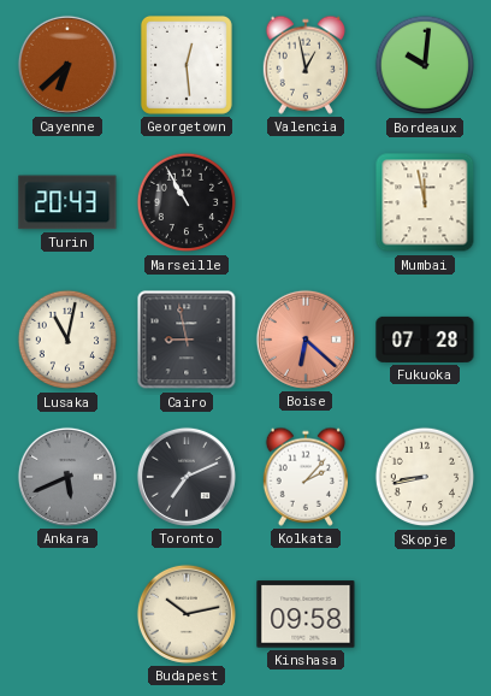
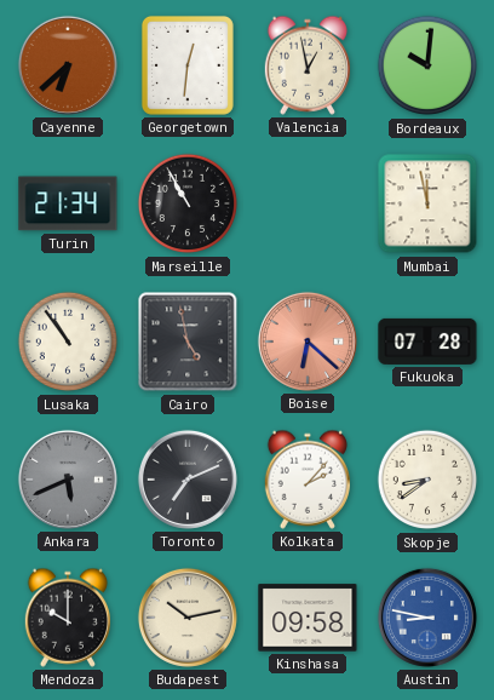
Georgetown: 12:29 -> 12:31
Turin: 20:43 -> 21:34
Lusaka: 11:02 -> 10:54
Cairo: 8:58 -> 4:58
Skopje: 8:43 -> 8:39
Mendoza: none -> 10:00
Austin: none -> 8:47
